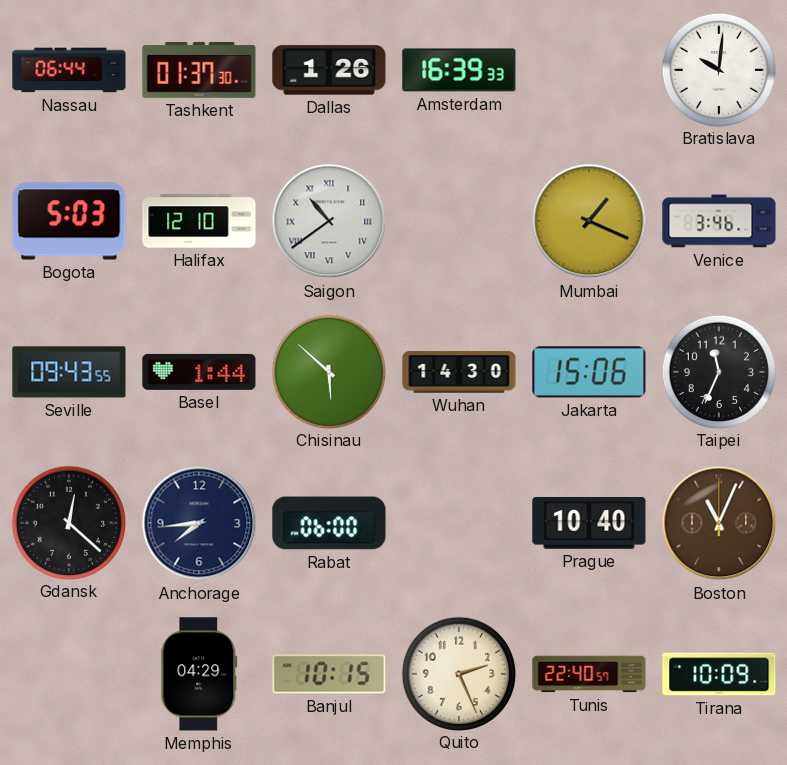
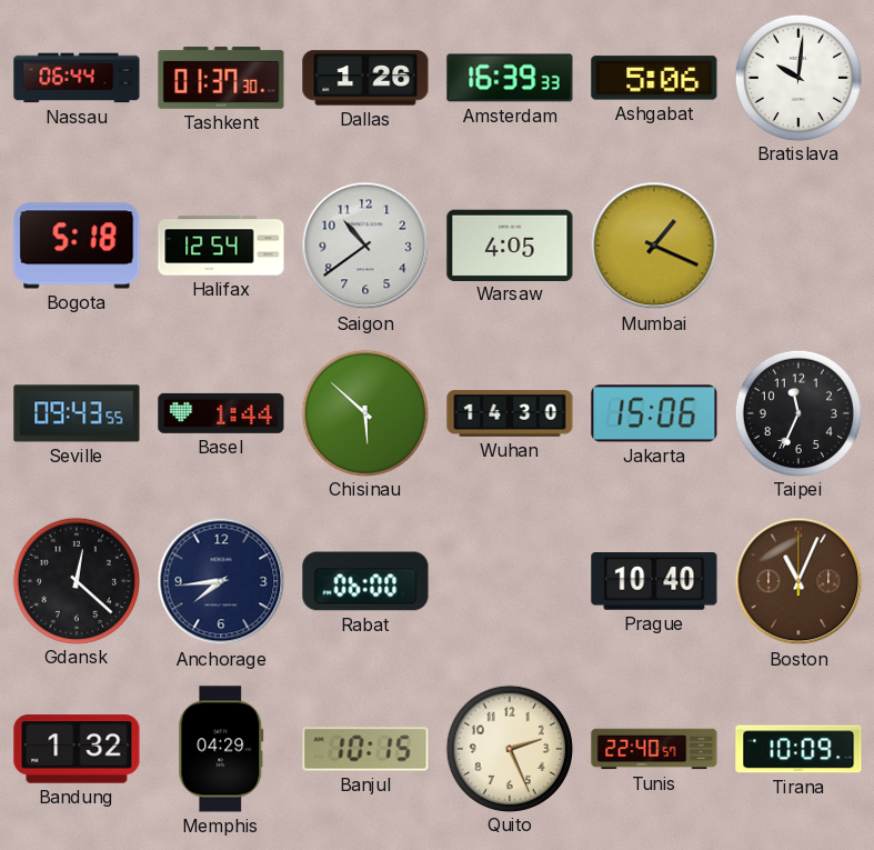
Ashgabat: none -> 5:06
Bogota: 5:03 -> 5:18
Halifax: 12:10 -> 12:54
Saigon numerals: Roman -> Arabic
Warsaw: none -> 4:05
Venice: 3:46 -> none
Bandung: none -> 1:32
